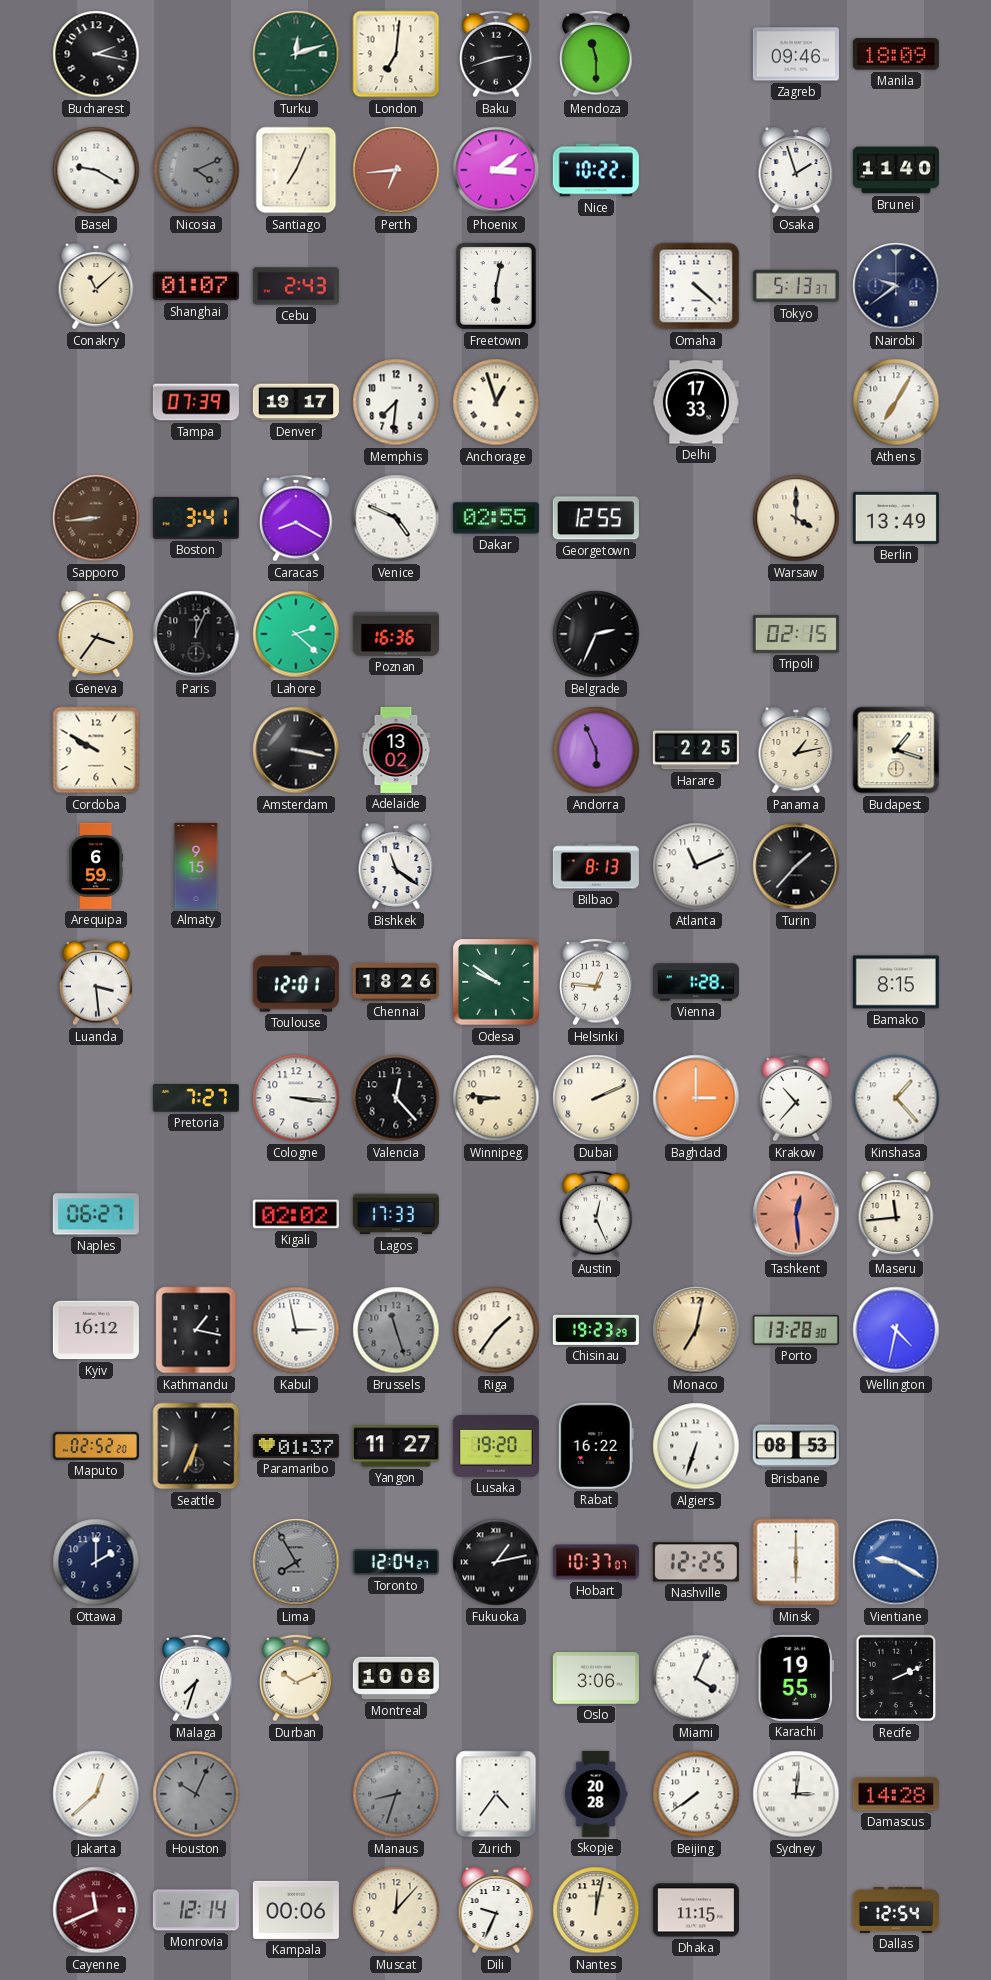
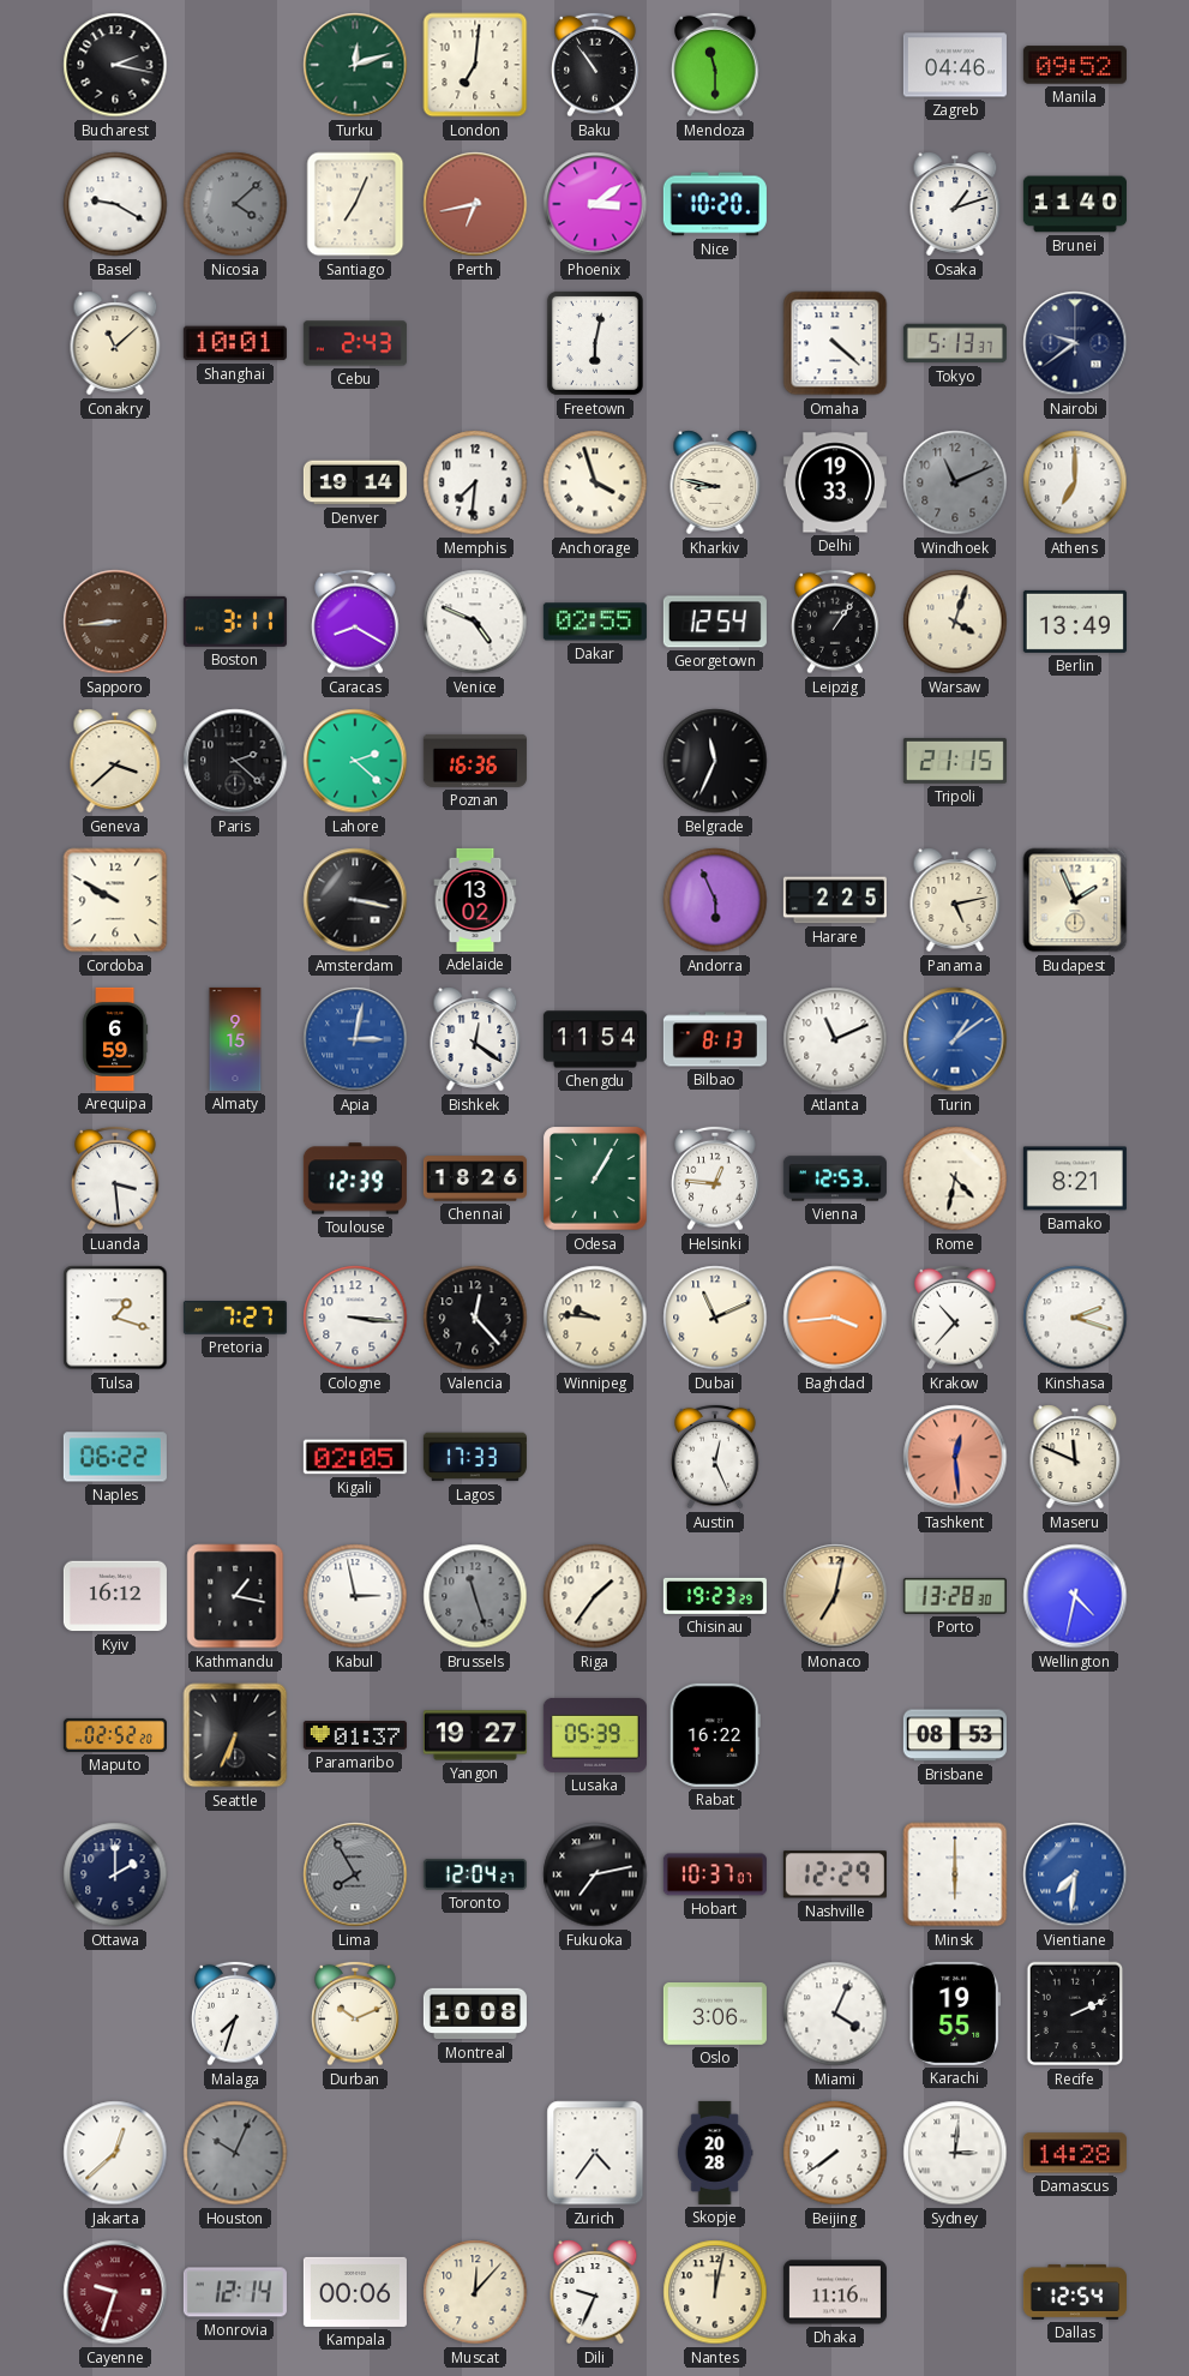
Baku: 2:42 -> 10:54
Zagreb: 09:46 -> 04:46
Manila: 18:09 -> 09:52
Nicosia: 4:11 -> 4:08
Perth: 6:44 -> 6:43
Nice: 10:22 -> 10:20
Osaka: 1:57 -> 1:12
Shanghai: 01:07 -> 10:01
Tampa: 07:39 -> none
Denver: 19:17 -> 19:14
Anchorage: 12:57 -> 3:57
Kharkiv: none -> 8:47
Delhi: 17:33 -> 19:33
Windhoek: none -> 11:11
Athens: 7:05 -> 7:00
Boston: 3:41 -> 3:11
Georgetown: 12:55 -> 12:54
Leipzig: none -> 1:06
Warsaw: 4:00 -> 4:03
Geneva: 3:36 -> 3:38
Paris: 12:04 -> 2:22
Belgrade: 2:34 -> 11:34
Tripoli: 02:15 -> 21:15
Panama: 1:13 -> 5:13
Budapest: 1:18 -> 1:56
Apia: none -> 3:02
Bishkek: 11:21 -> 12:21
Chengdu: none -> 11:54
Turin: 1:37 -> 1:09
Turin dial: black -> blue
Toulouse: 12:01 -> 12:39
Odesa: 9:51 -> 1:05
Vienna: 1:28 -> 12:53
Rome: none -> 4:32
Bamako: 8:15 -> 8:21
Tulsa: none -> 1:18
Winnipeg: 8:46 -> 9:46
Dubai: 2:11 -> 11:11
Baghdad: 3:00 -> 3:44
Kinshasa: 1:23 -> 2:18
Naples: 06:27 -> 06:22
Kigali: 02:02 -> 02:05
Maseru: 11:44 -> 11:49
Yangon: 11:27 -> 19:27
Lusaka: 19:20 -> 05:39
Algiers: 6:33 -> none
Fukuoka: 1:13 -> 7:13
Nashville: 12:25 -> 12:29
Vientiane: 9:20 -> 7:31
Manaus: 8:33 -> none
Cayenne: 11:41 -> 9:33
Dhaka: 11:15 -> 11:16
